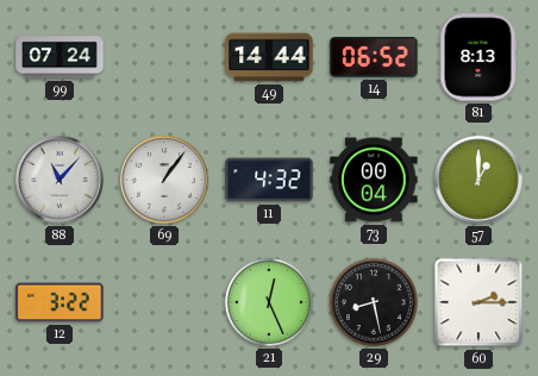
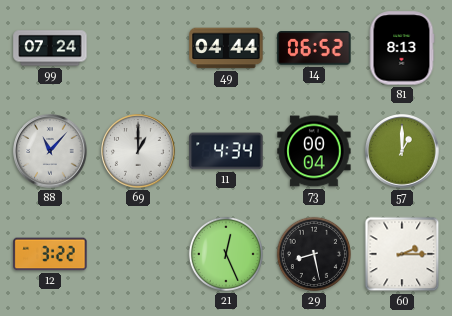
49: 14:44 -> 04:44
69: 1:06 -> 1:00
11: 4:32 -> 4:34
